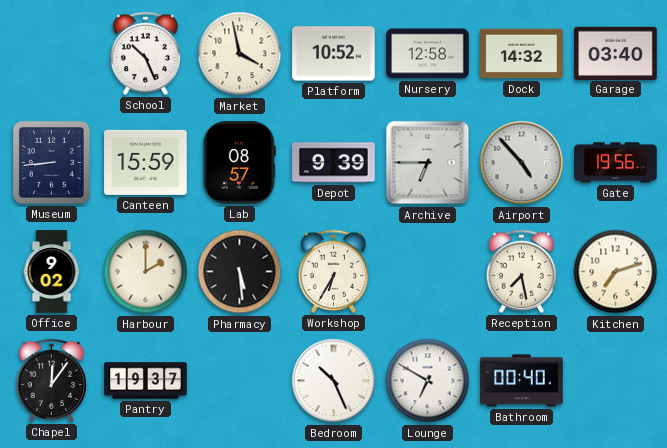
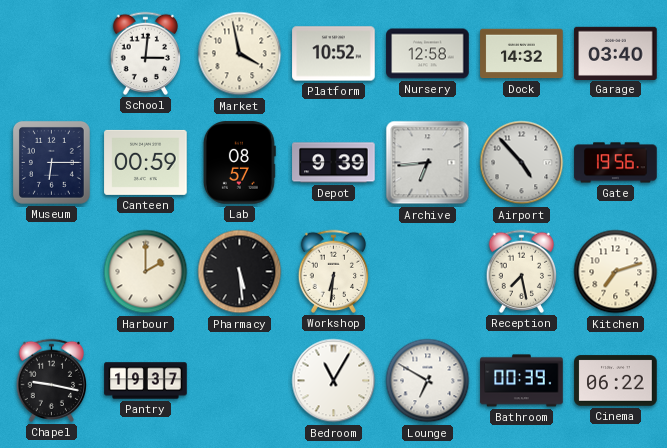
School: 10:26 -> 3:01
Museum: 8:44 -> 6:15
Canteen: 15:59 -> 00:59
Archive: 6:45 -> 6:44
Office: 9:02 -> none
Workshop: 6:35 -> 6:31
Chapel: 12:06 -> 9:17
Bedroom: 10:26 -> 11:05
Bathroom: 00:40 -> 00:39
Cinema: none -> 06:22
